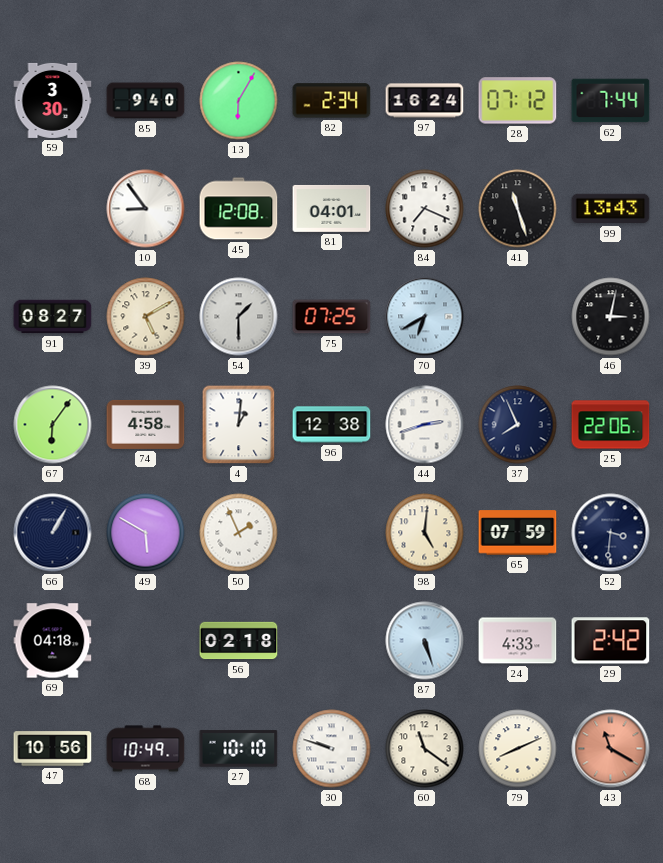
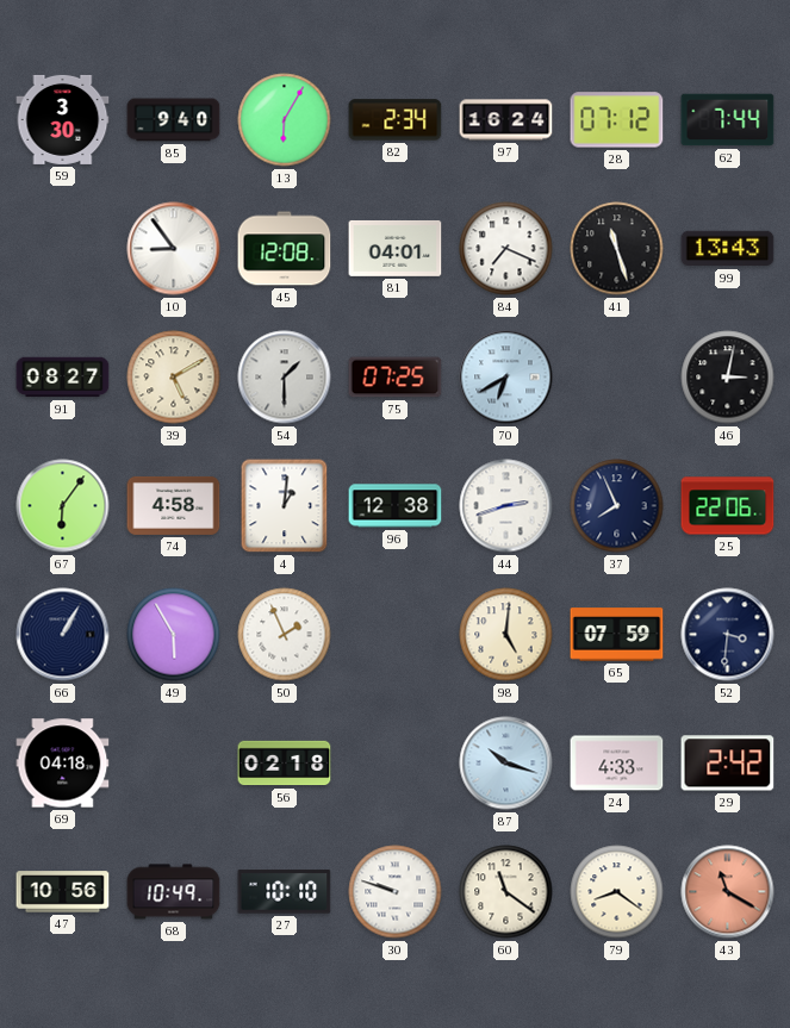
49: 5:50 -> 5:55
87: 5:27 -> 10:18
79: 8:11 -> 8:21
